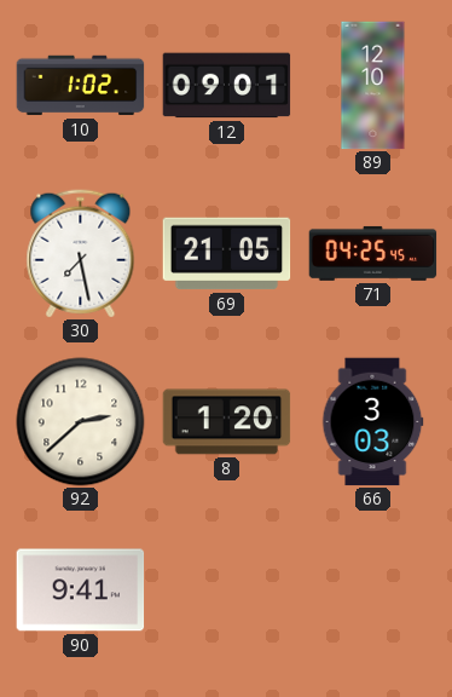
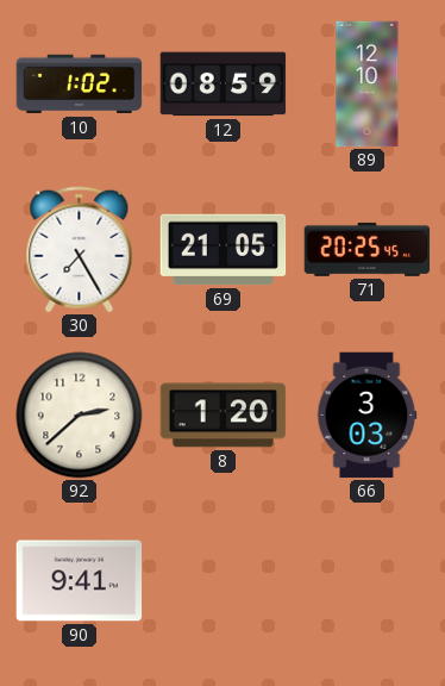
12: 09:01 -> 08:59
30: 7:28 -> 7:25
71: 04:25 -> 20:25
